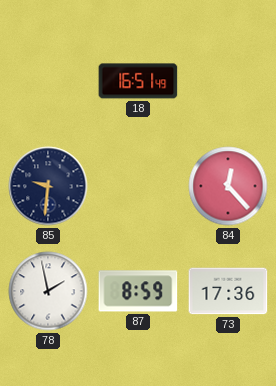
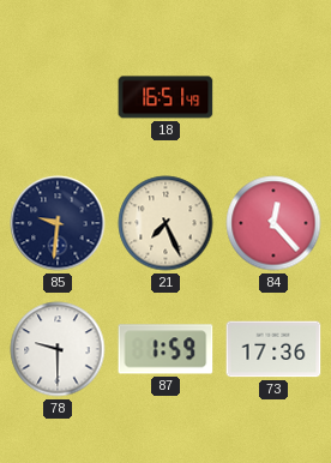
21: none -> 7:26
78: 1:58 -> 9:30
87: 8:59 -> 1:59
